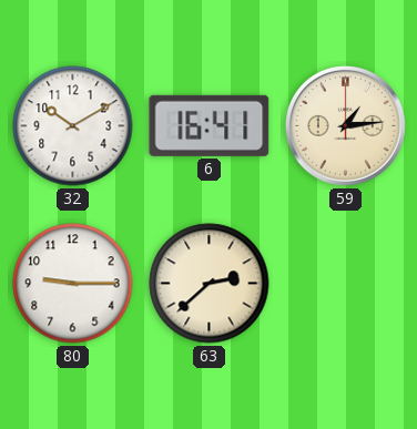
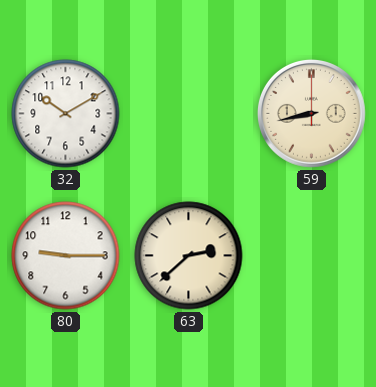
6: 16:41 -> none
59: 1:14 -> 8:43
